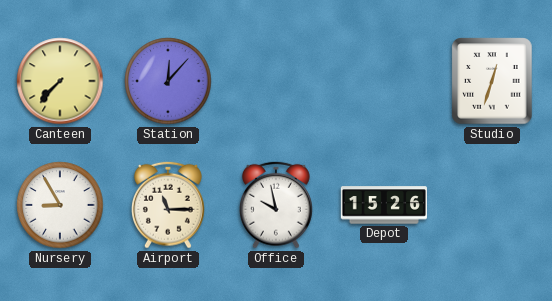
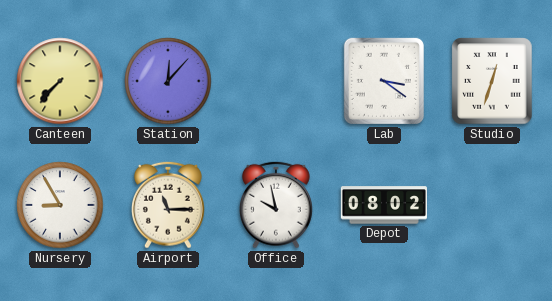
Lab: none -> 3:21
Depot: 15:26 -> 08:02
